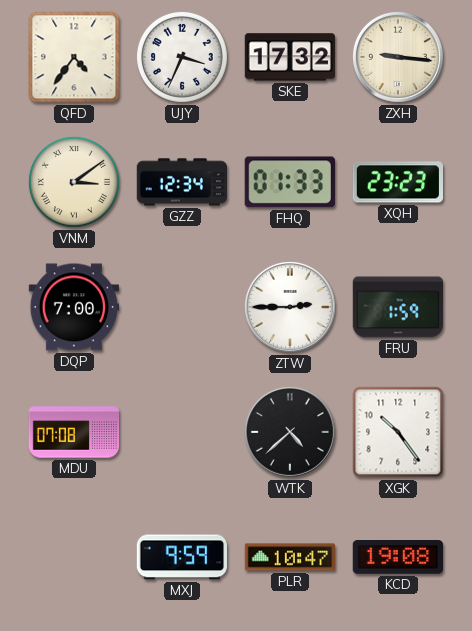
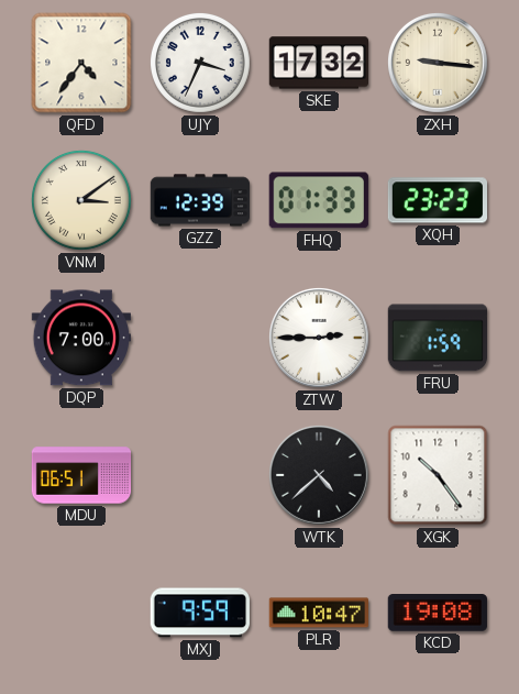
GZZ: 12:34 -> 12:39
MDU: 07:08 -> 06:51
